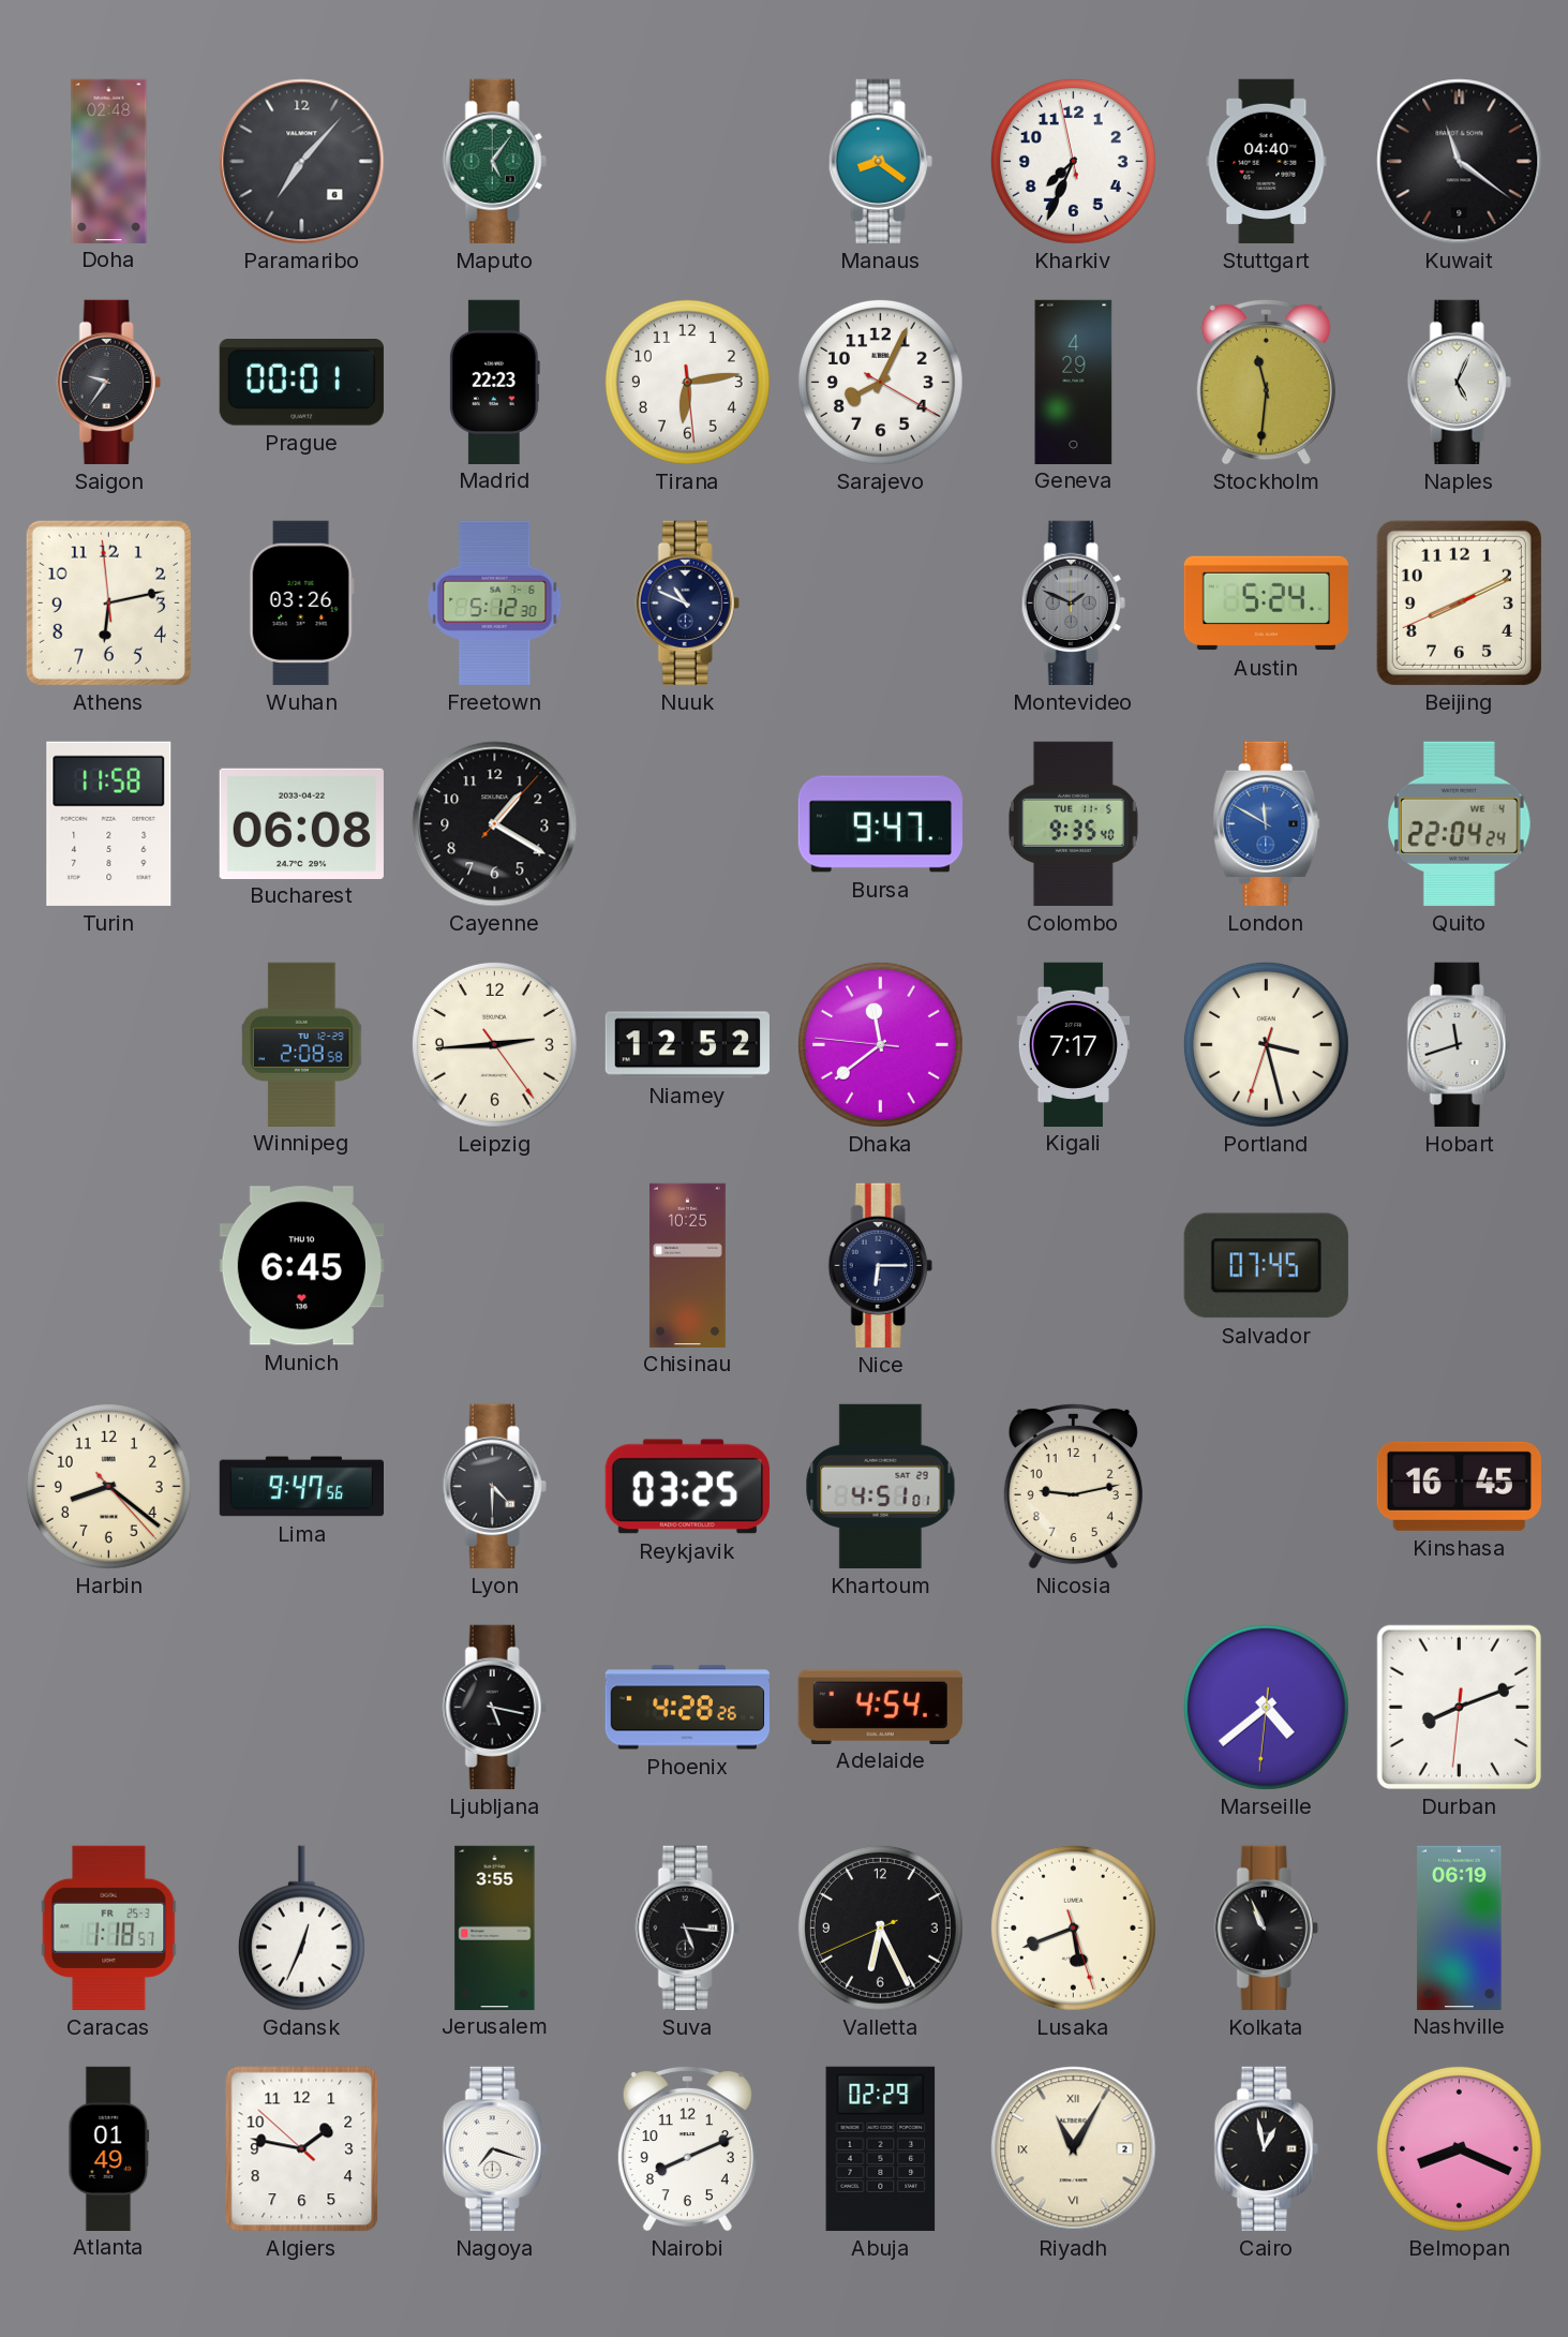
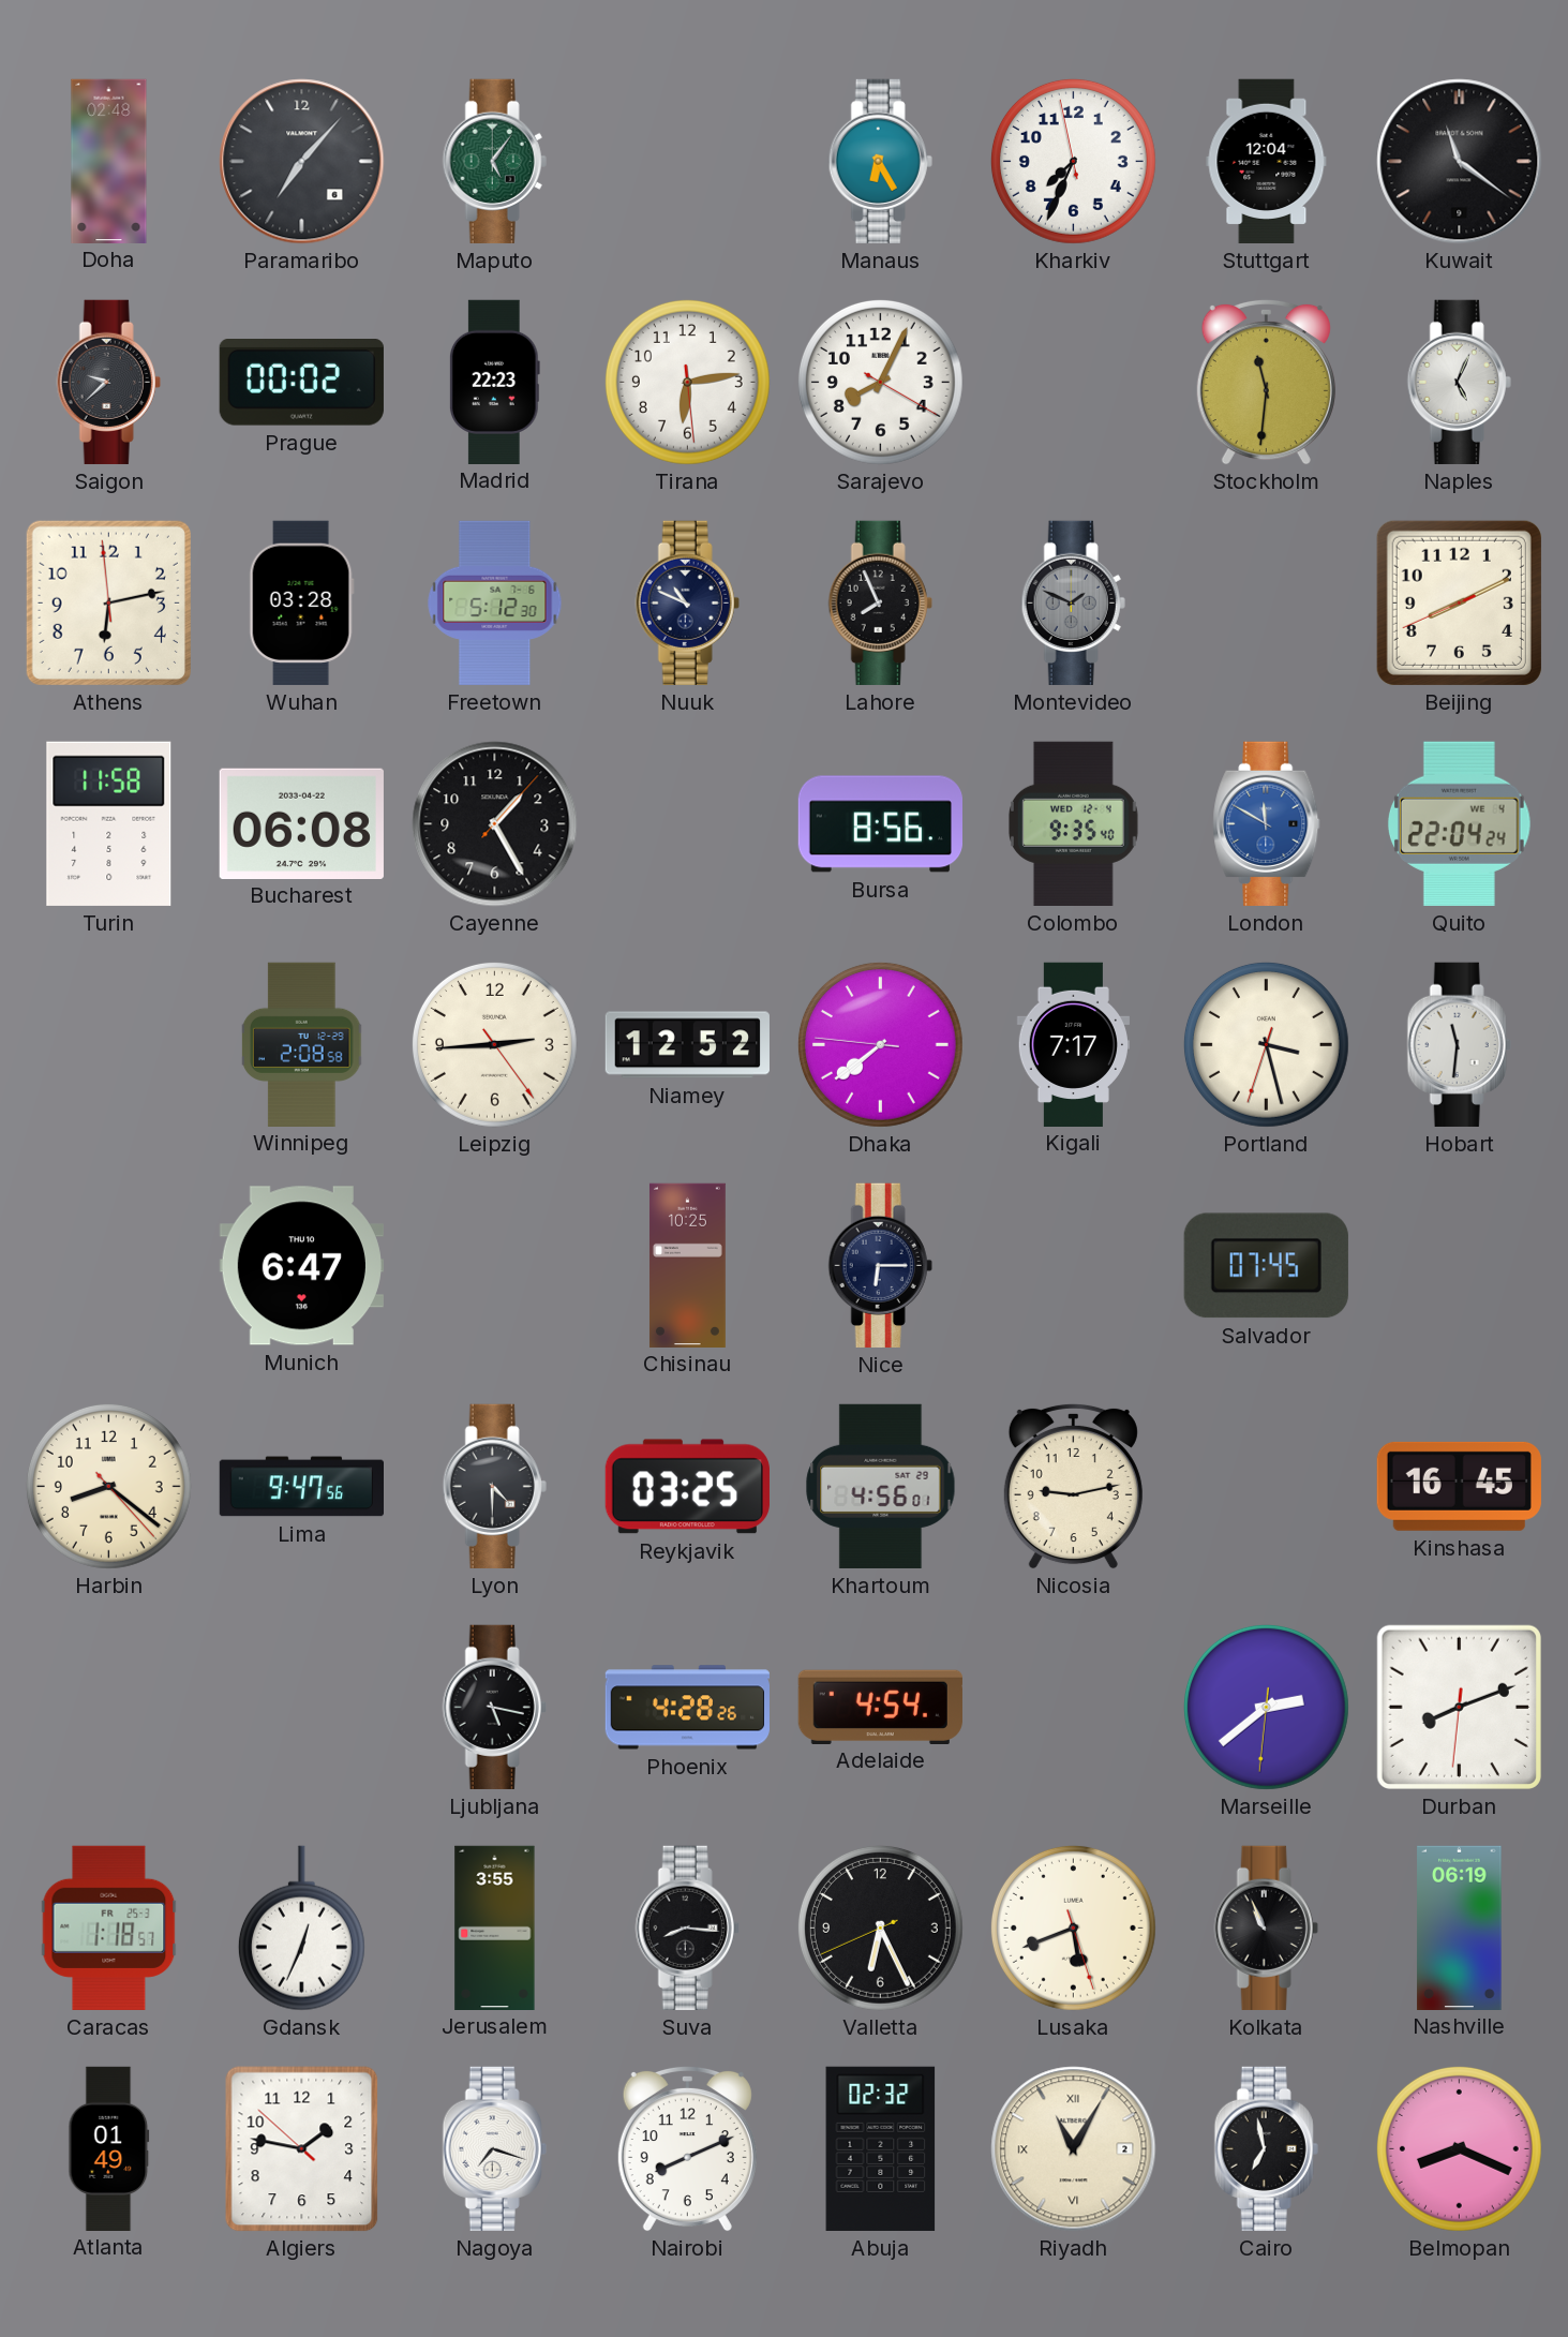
Manaus: 8:21 -> 6:25
Stuttgart: 04:40 -> 12:04
Saigon: 9:36 -> 9:38
Prague: 00:01 -> 00:02
Geneva: 4:29 -> none
Wuhan: 03:26 -> 03:28
Lahore: none -> 7:56
Austin: 5:24 -> none
Cayenne: 1:20 -> 1:25
Bursa: 9:47 -> 8:56
Colombo date: TUE 11-5 -> WED 12-4
Dhaka: 11:38 -> 7:38
Hobart: 11:42 -> 11:31
Munich: 6:45 -> 6:47
Khartoum: 4:51 -> 4:56
Marseille: 4:38 -> 2:38
Suva: 5:16 -> 8:16
Abuja: 02:29 -> 02:32
Cairo: 12:58 -> 6:58
